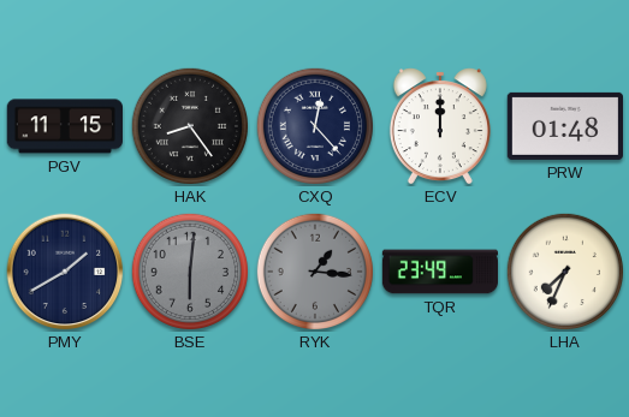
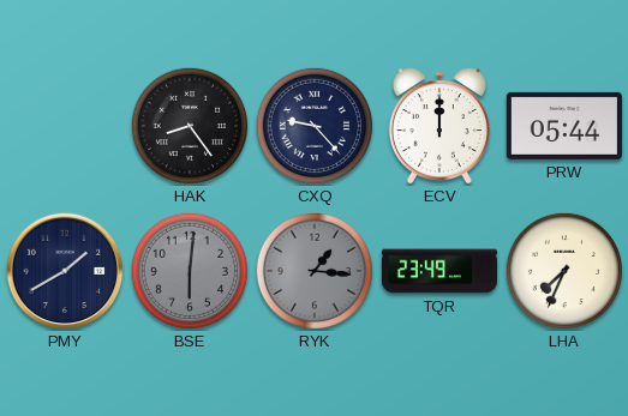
PGV: 11:15 -> none
CXQ: 12:23 -> 9:23
PRW: 01:48 -> 05:44
